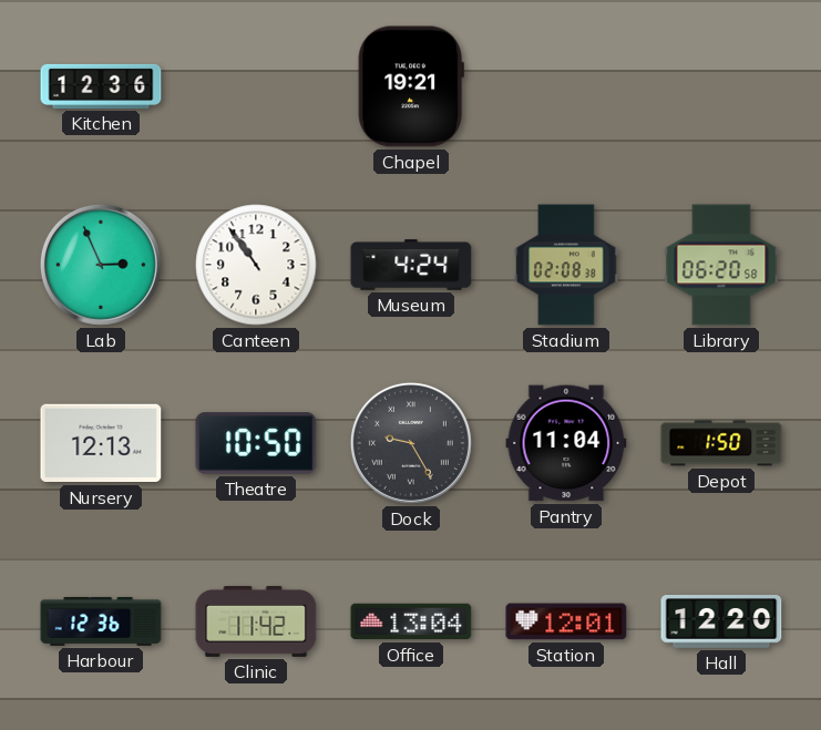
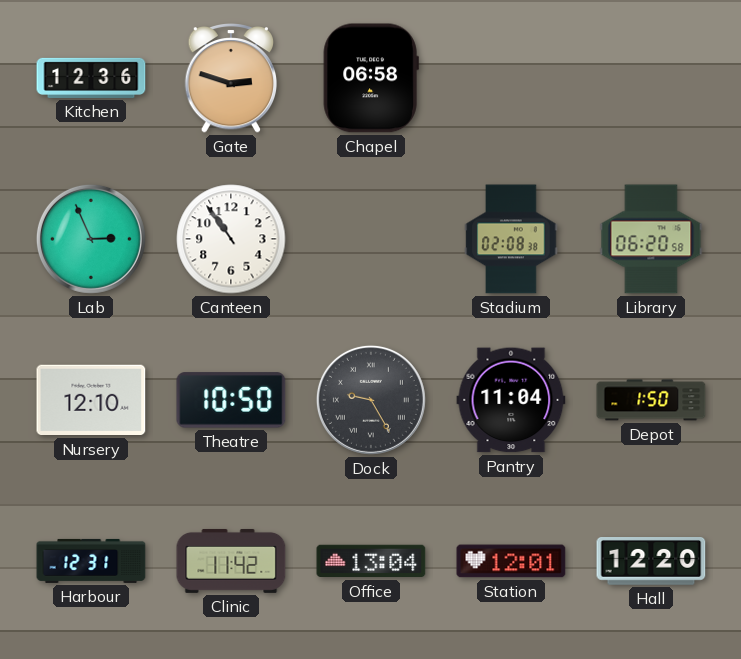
Gate: none -> 2:48
Chapel: 19:21 -> 06:58
Museum: 4:24 -> none
Nursery: 12:13 -> 12:10
Harbour: 12:36 -> 12:31
